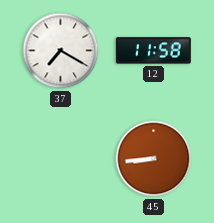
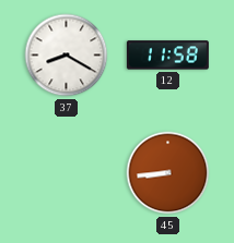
37: 7:20 -> 8:20
